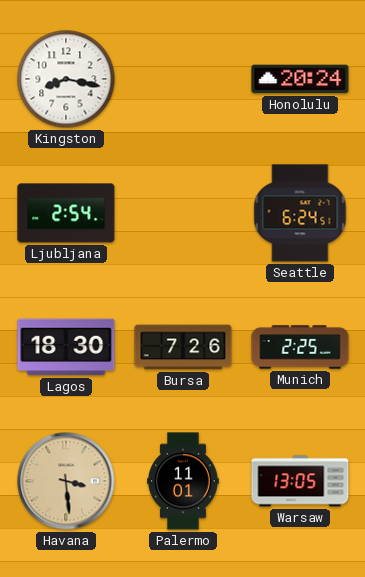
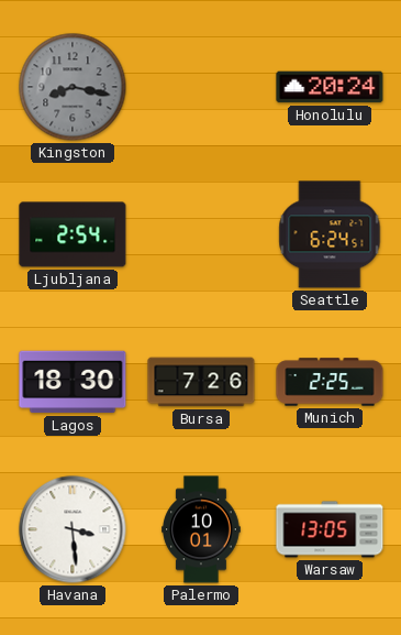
Kingston dial: white -> grey
Havana dial: champagne -> white
Palermo: 11:01 -> 10:01
